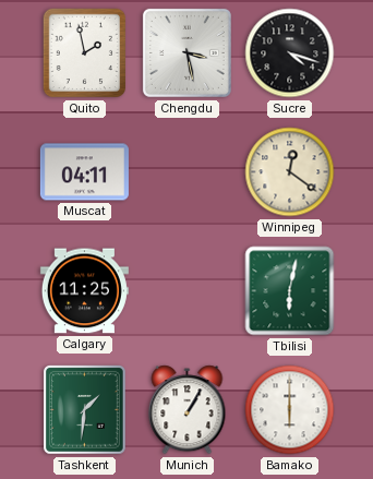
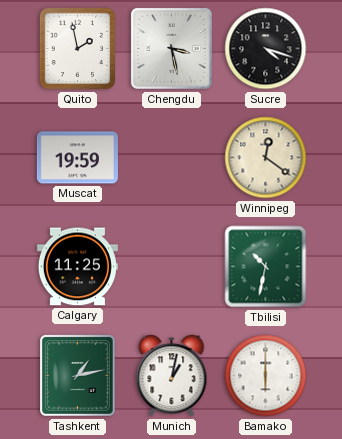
Muscat: 04:11 -> 19:59
Tbilisi: 6:02 -> 10:32
Tashkent: 1:31 -> 1:13
Munich: 1:05 -> 1:02
